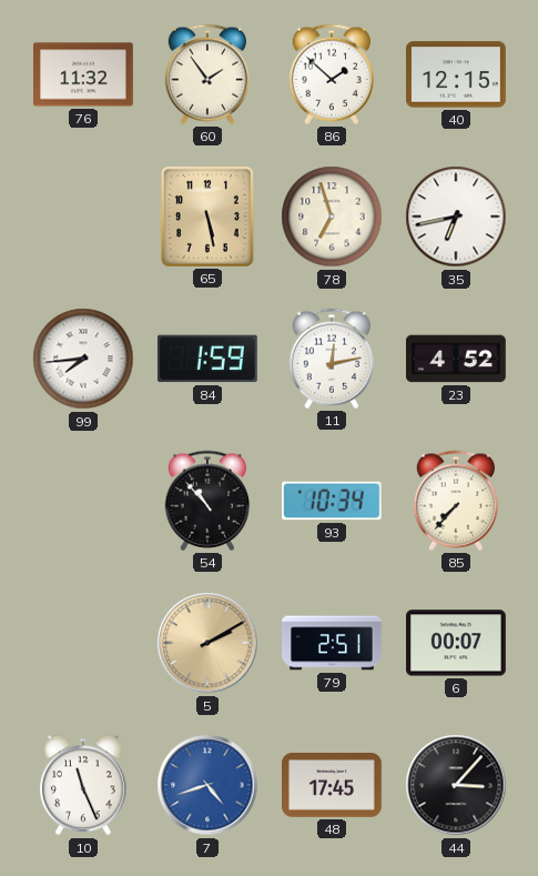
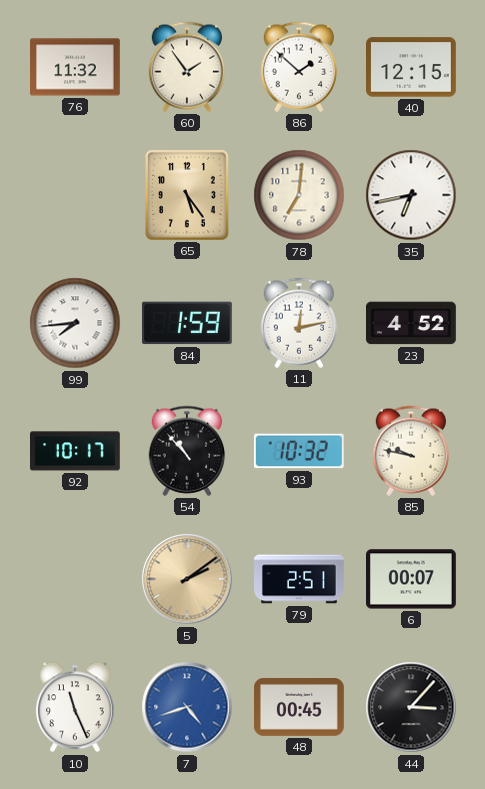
65: 5:28 -> 5:24
78: 6:57 -> 7:01
92: none -> 10:17
93: 10:34 -> 10:32
85: 7:37 -> 9:47
5: 2:10 -> 2:09
48: 17:45 -> 00:45
